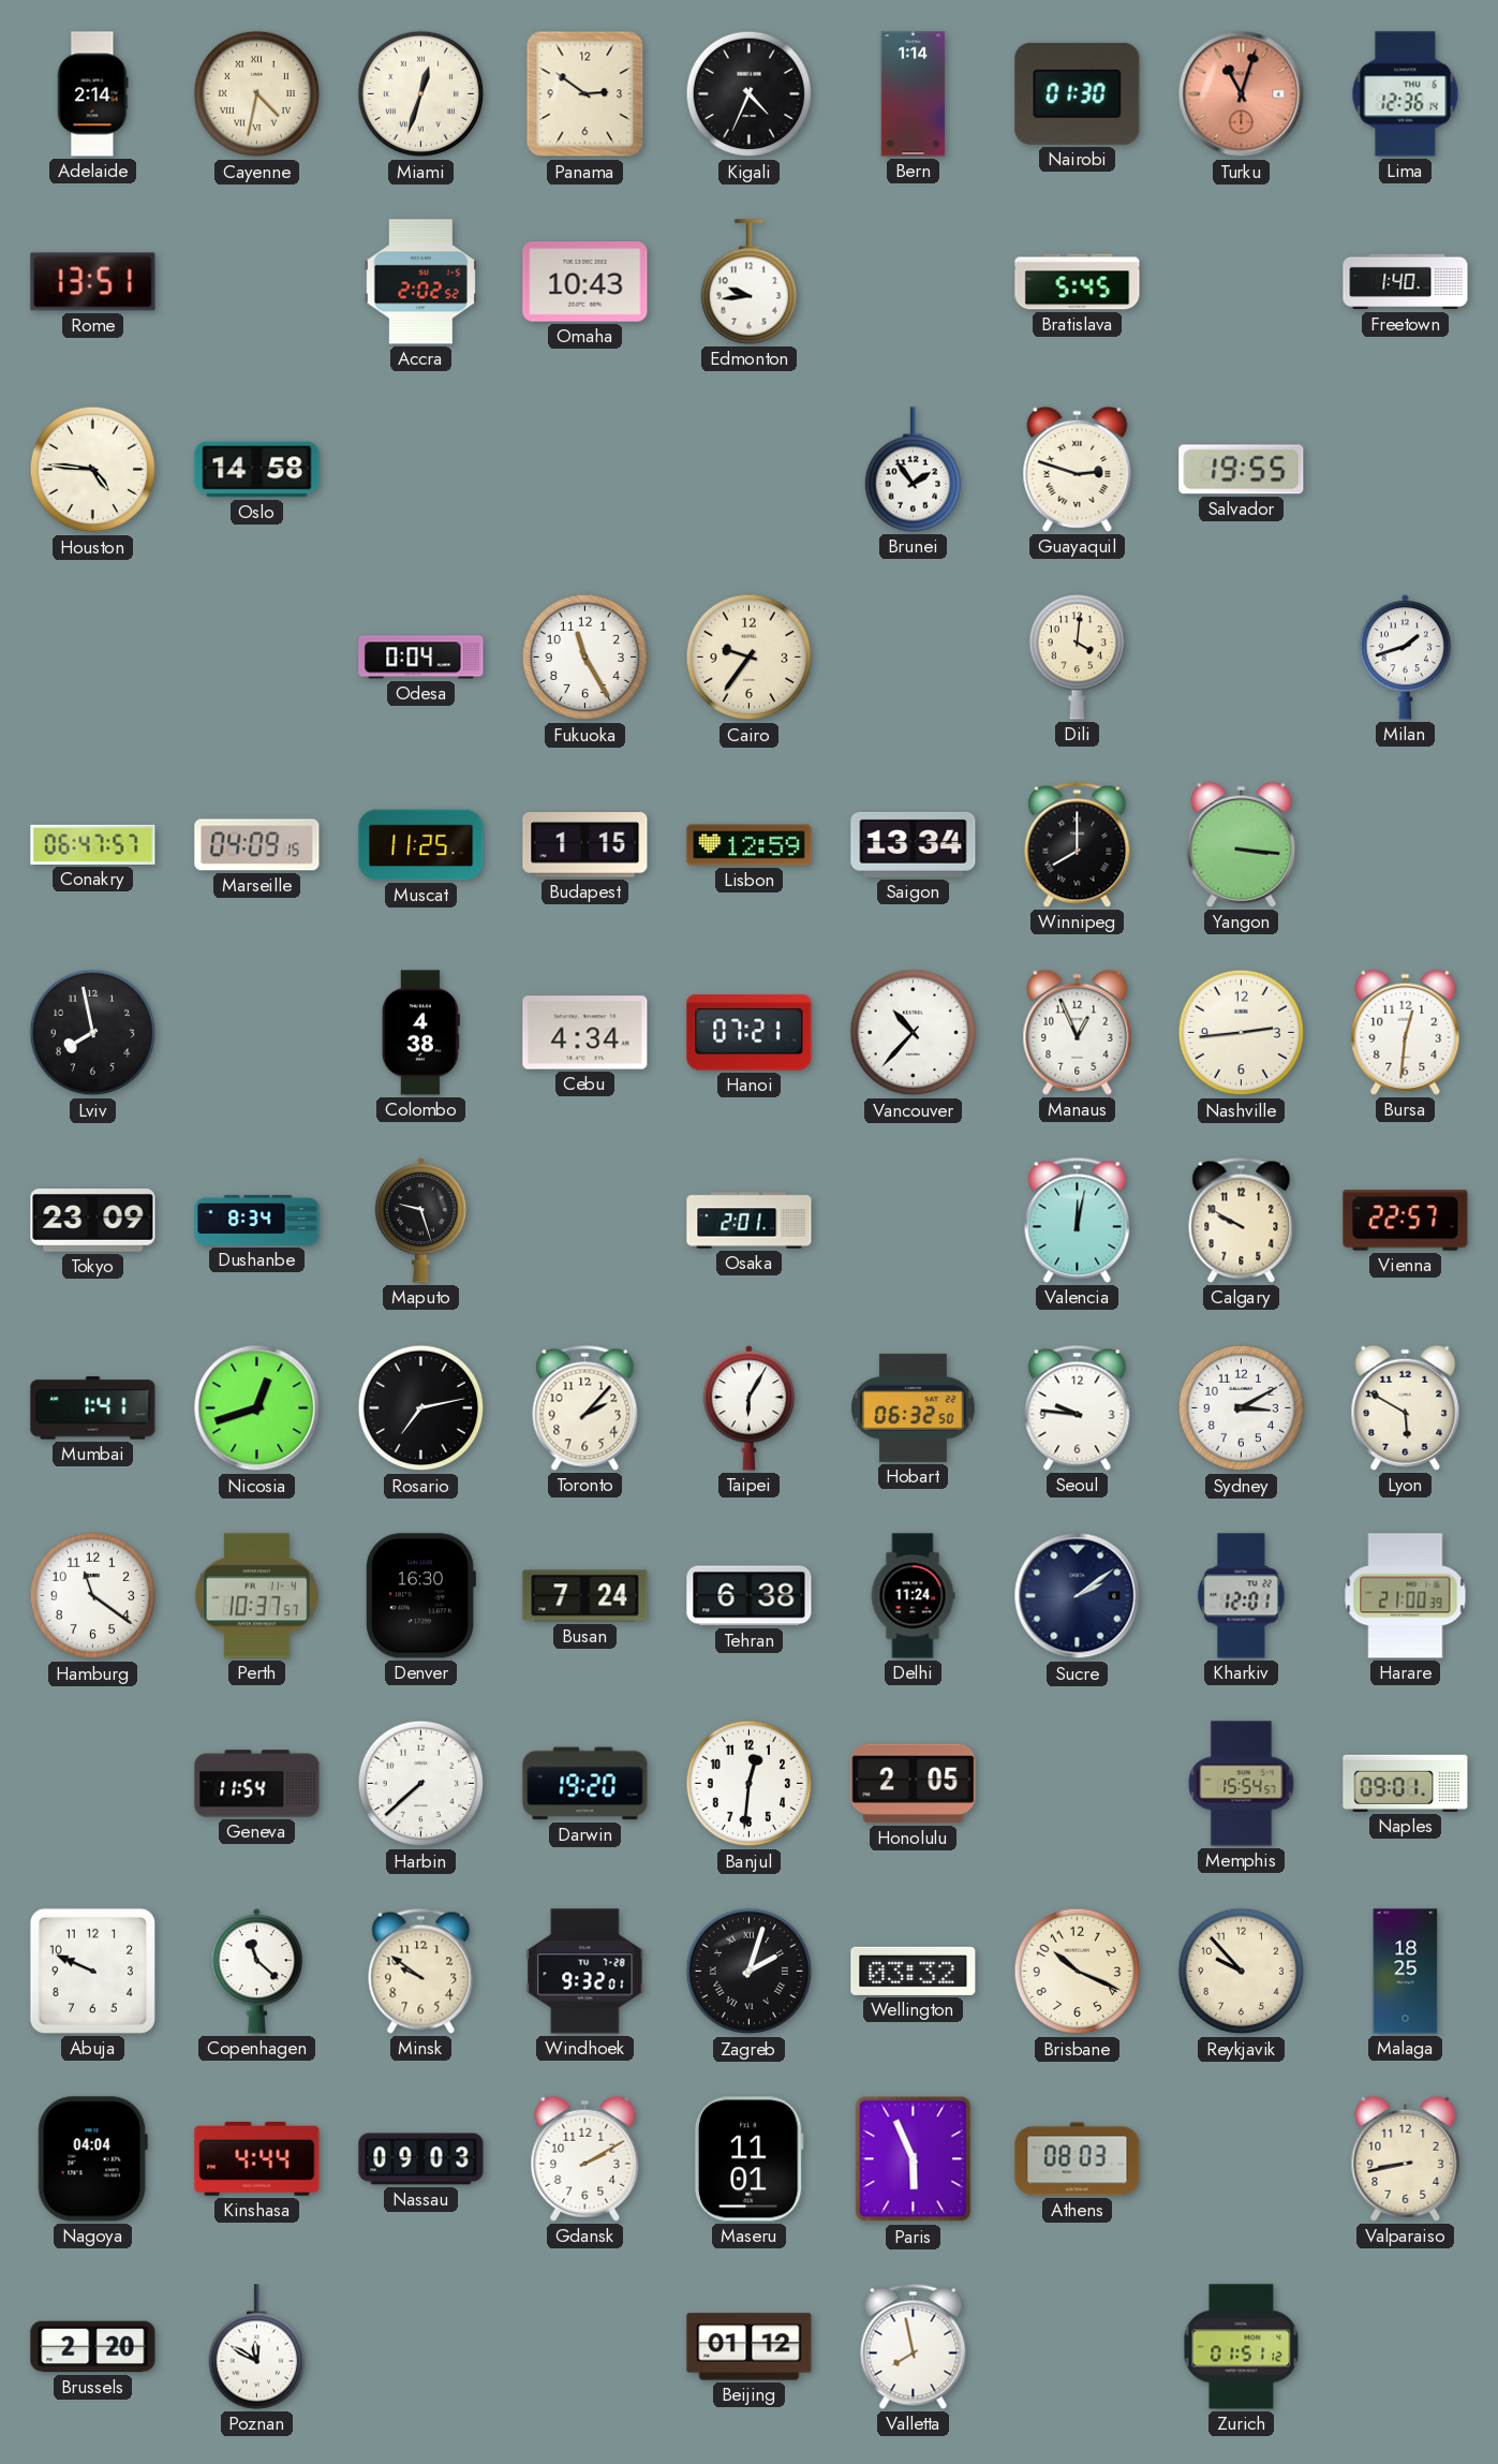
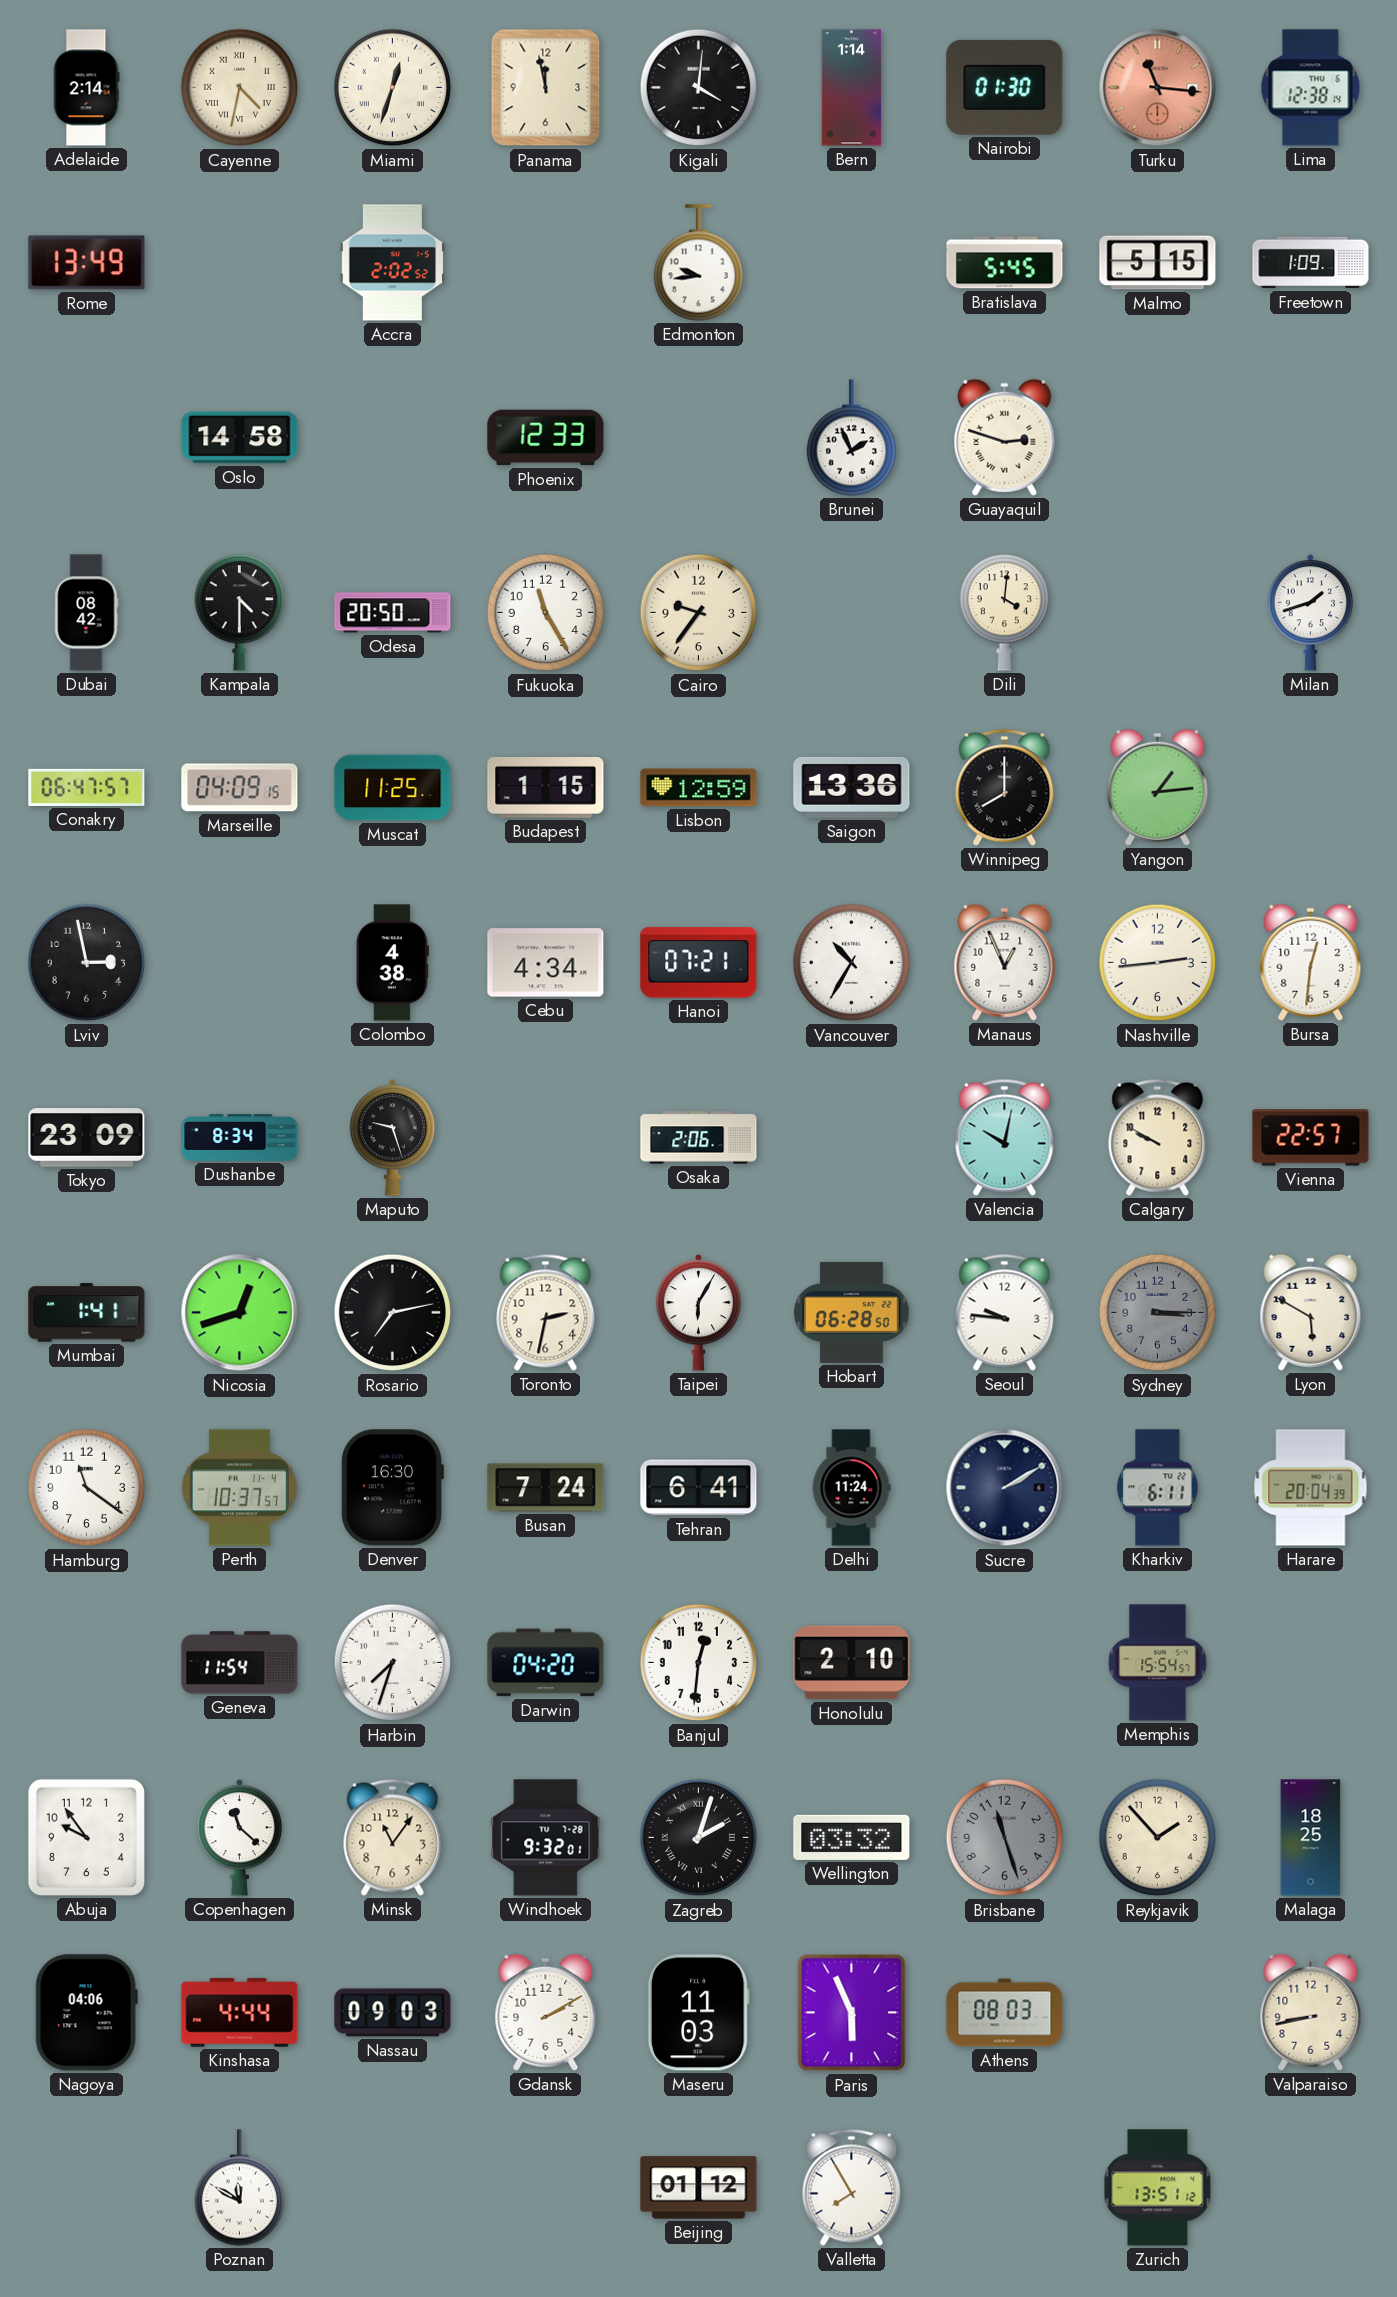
Panama: 2:51 -> 11:58
Kigali: 4:34 -> 4:01
Turku: 11:03 -> 11:16
Lima: 12:36 -> 12:38
Rome: 13:51 -> 13:49
Omaha: 10:43 -> none
Malmo: none -> 5:15
Freetown: 1:40 -> 1:09
Houston: 4:46 -> none
Phoenix: none -> 12:33
Brunei: 1:54 -> 1:56
Salvador: 19:55 -> none
Dubai: none -> 08:42
Kampala: none -> 4:30
Odesa: 0:04 -> 20:50
Saigon: 13:34 -> 13:36
Yangon: 3:16 -> 1:14
Lviv: 7:58 -> 2:58
Vancouver: 10:37 -> 10:35
Osaka: 2:01 -> 2:06
Valencia: 12:02 -> 10:02
Toronto: 2:07 -> 2:32
Hobart: 06:32 -> 06:28
Sydney: 3:10 -> 3:15
Sydney dial: white -> grey
Tehran: 6:38 -> 6:41
Sucre: 2:09 -> 2:10
Kharkiv: 12:01 -> 6:11
Harare: 21:00 -> 20:04
Harbin: 7:38 -> 7:33
Darwin: 19:20 -> 04:20
Honolulu: 2:05 -> 2:10
Naples: 09:01 -> none
Abuja: 9:49 -> 9:54
Minsk: 9:51 -> 11:06
Brisbane: 10:19 -> 11:27
Brisbane dial: cream -> grey
Reykjavik: 9:53 -> 1:53
Nagoya: 04:04 -> 04:06
Maseru: 11:01 -> 11:03
Brussels: 2:20 -> none
Valletta: 7:58 -> 7:55
Zurich: 01:51 -> 13:51
